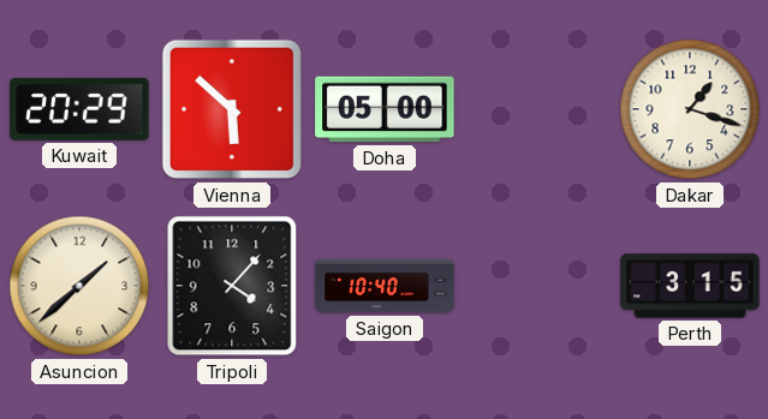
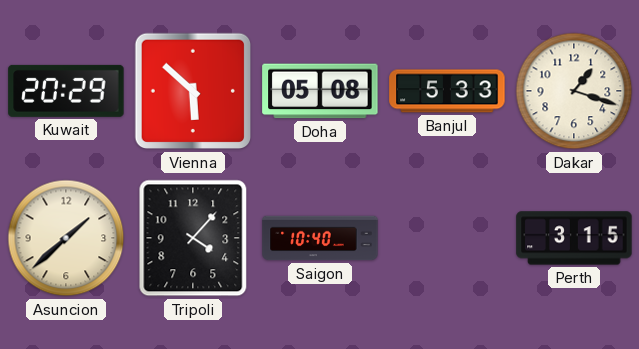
Doha: 05:00 -> 05:08
Banjul: none -> 5:33
